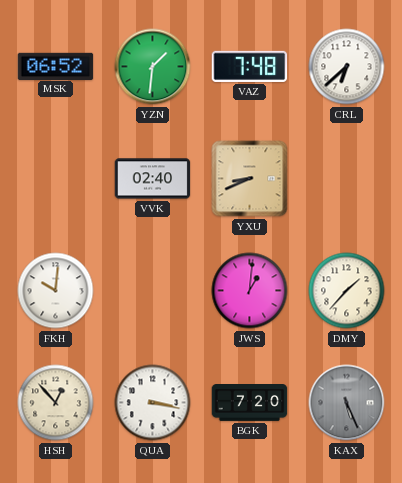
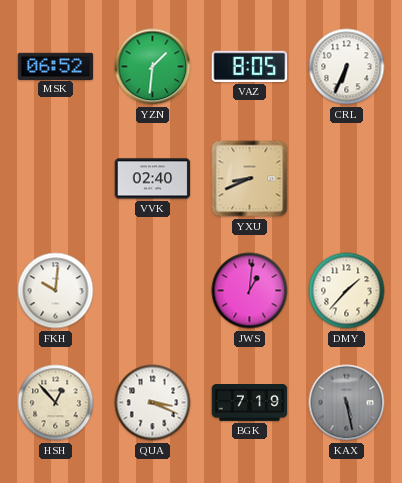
VAZ: 7:48 -> 8:05
CRL: 6:38 -> 6:34
QUA: 3:17 -> 3:19
BGK: 7:20 -> 7:19
KAX: 5:26 -> 5:28
